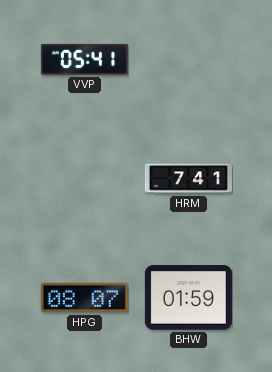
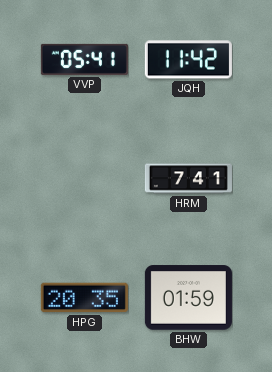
JQH: none -> 11:42
HPG: 08:07 -> 20:35
